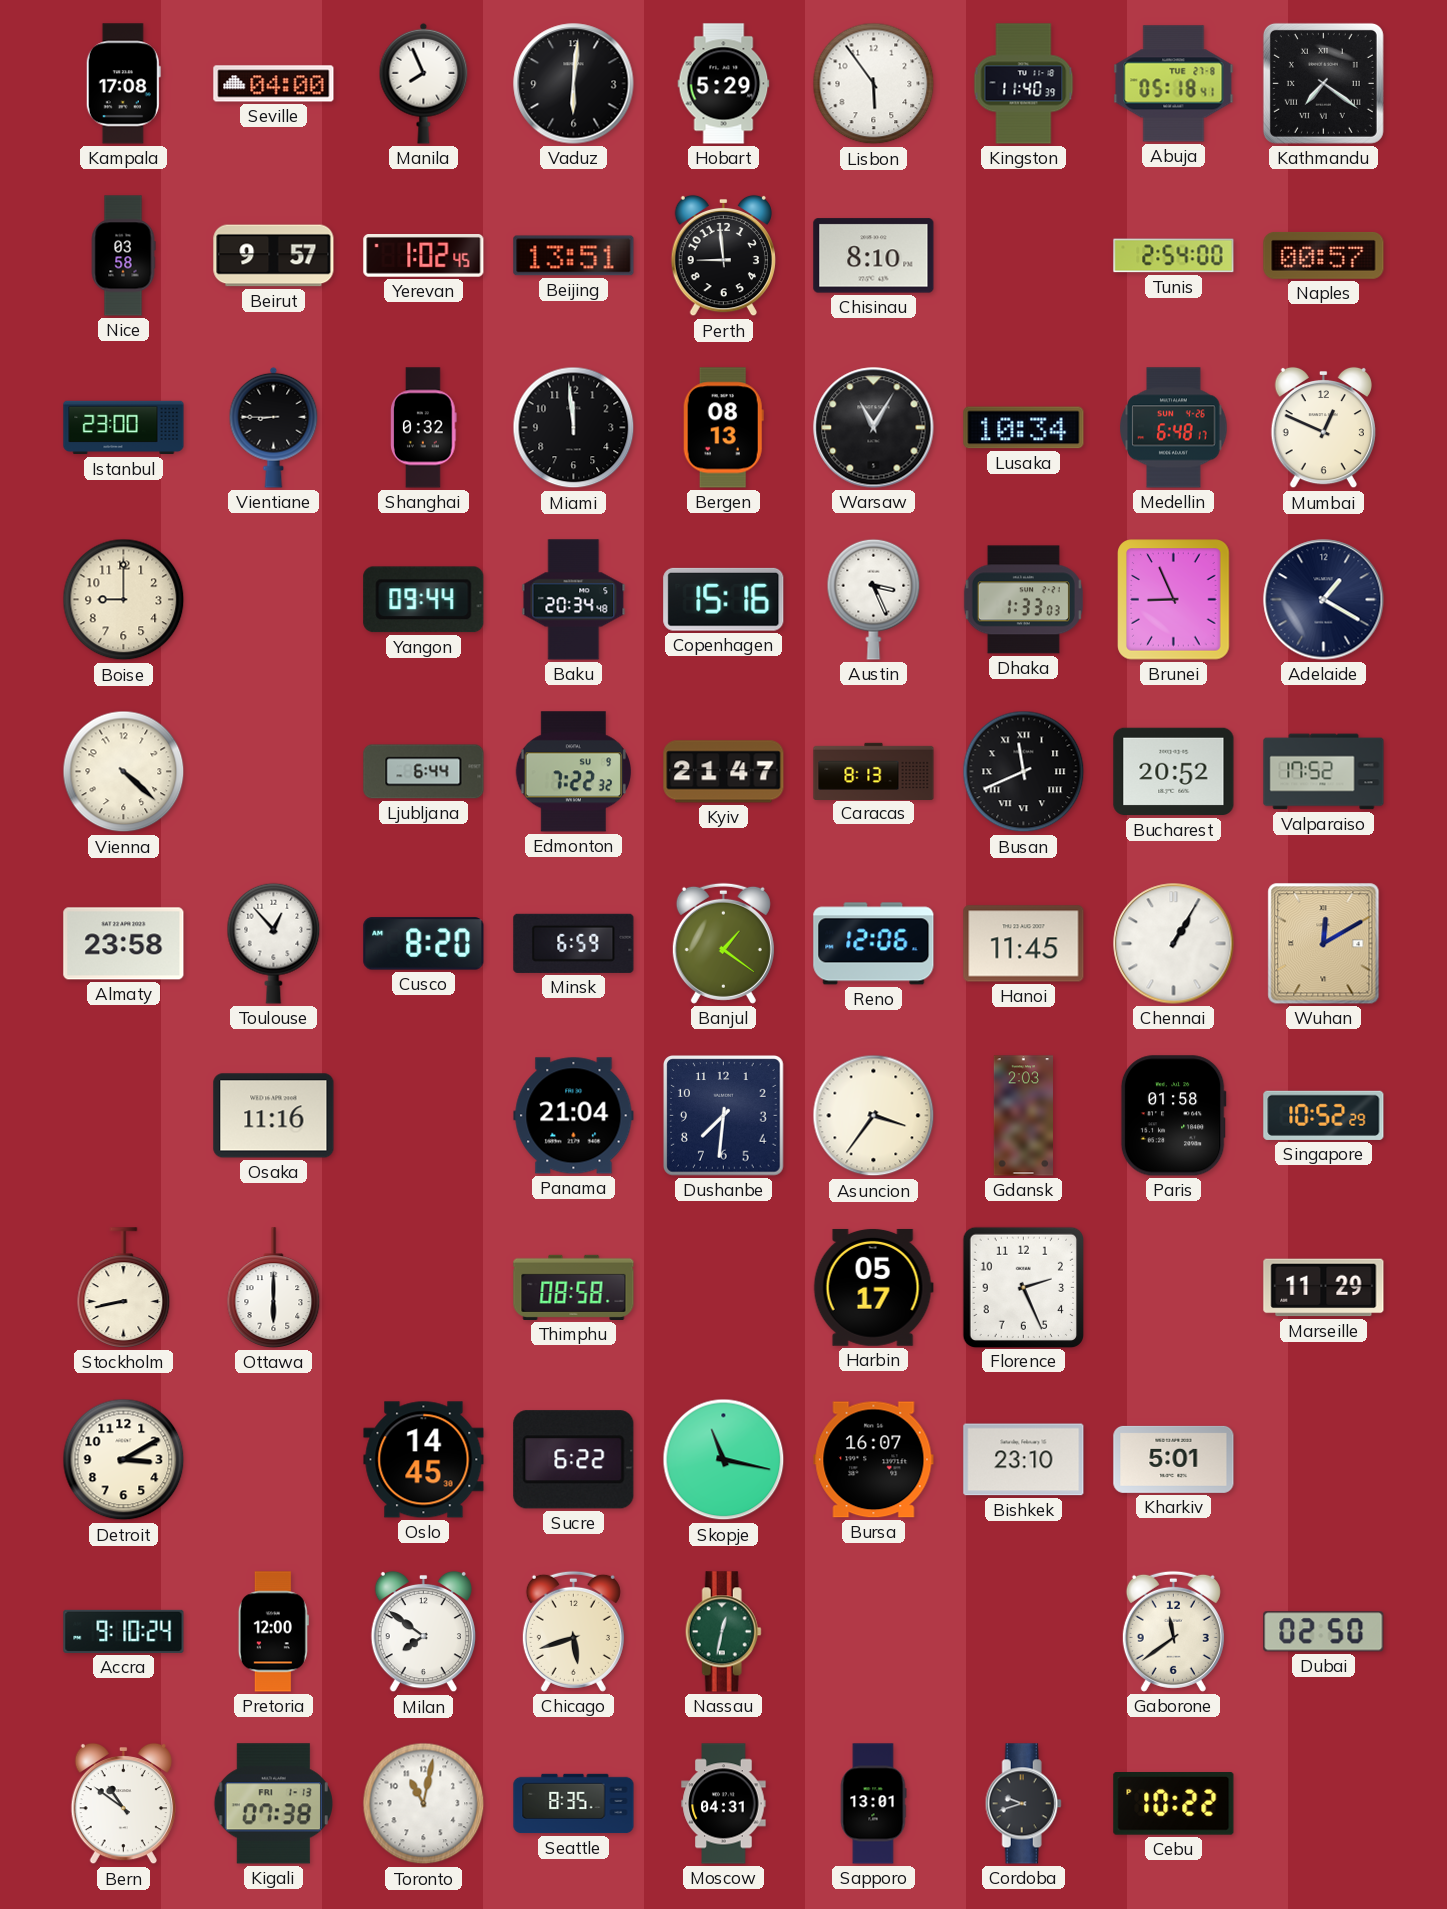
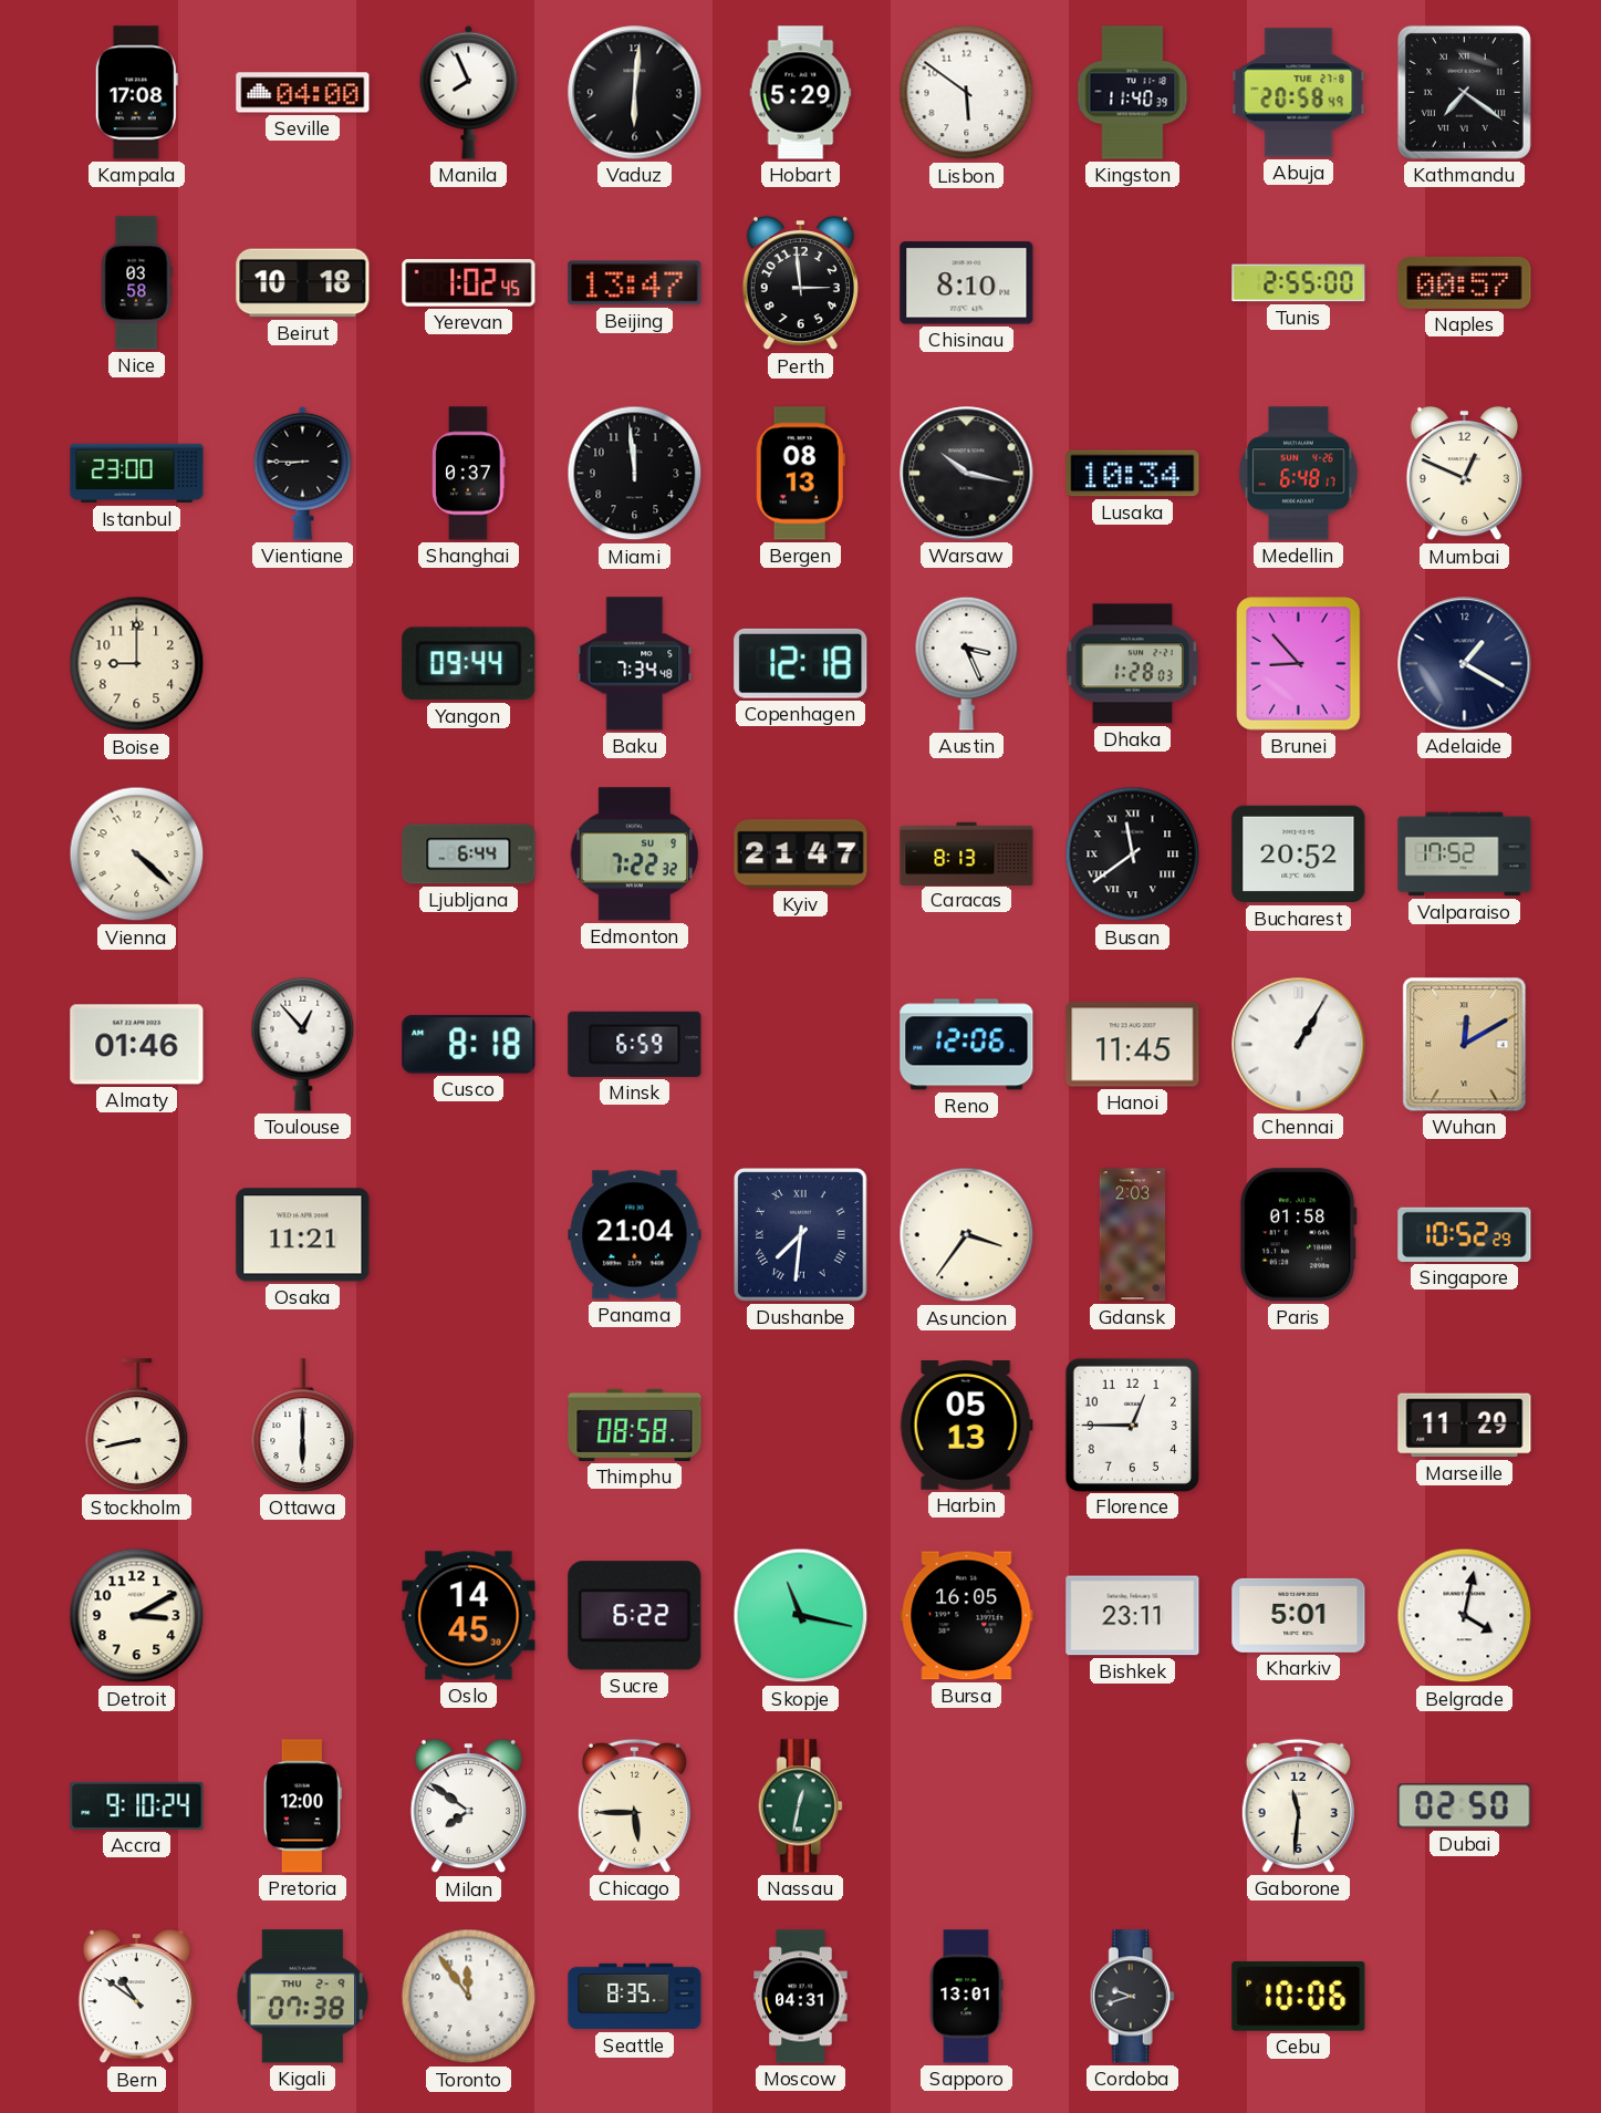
Lisbon: 5:54 -> 5:51
Abuja: 05:18 -> 20:58
Beirut: 9:57 -> 10:18
Beijing: 13:51 -> 13:47
Perth: 8:59 -> 2:59
Tunis: 2:54 -> 2:55
Shanghai: 0:32 -> 0:37
Warsaw: 11:05 -> 10:17
Baku: 20:34 -> 7:34
Copenhagen: 15:16 -> 12:18
Dhaka: 1:33 -> 1:28
Brunei: 8:56 -> 8:53
Busan: 11:41 -> 11:39
Almaty: 23:58 -> 01:46
Cusco: 8:20 -> 8:18
Banjul: 1:21 -> none
Osaka: 11:16 -> 11:21
Dushanbe numerals: Arabic -> Roman
Harbin: 05:17 -> 05:13
Florence: 2:26 -> 12:45
Bursa: 16:07 -> 16:05
Bishkek: 23:10 -> 23:11
Belgrade: none -> 4:02
Chicago: 5:42 -> 5:45
Gaborone: 11:39 -> 11:31
Kigali date: FRI 1-13 -> THU 2-9
Toronto: 11:02 -> 11:54
Cebu: 10:22 -> 10:06
